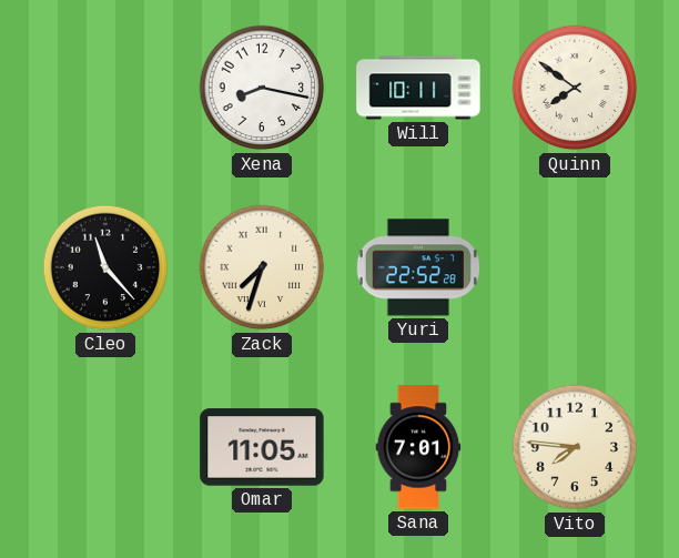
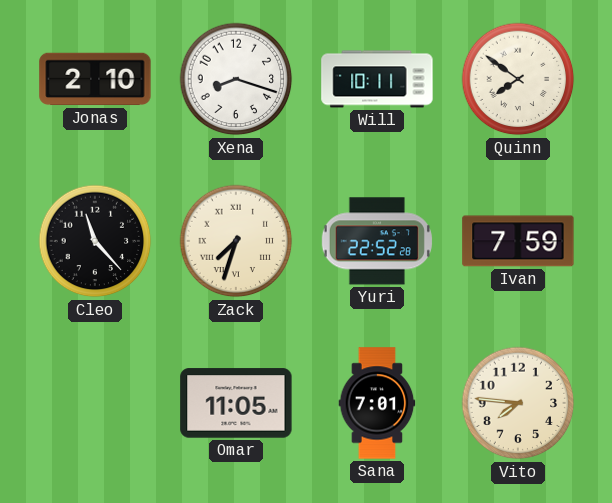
Jonas: none -> 2:10
Xena: 8:17 -> 8:18
Ivan: none -> 7:59
